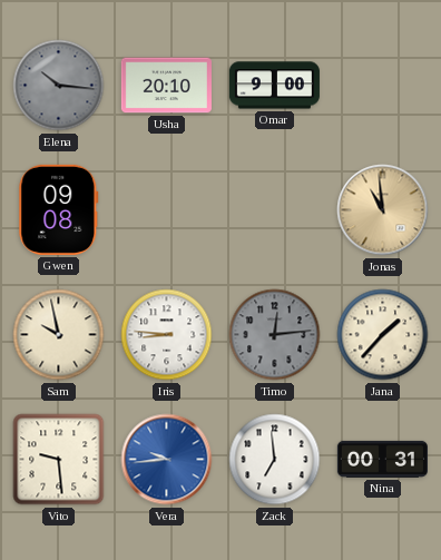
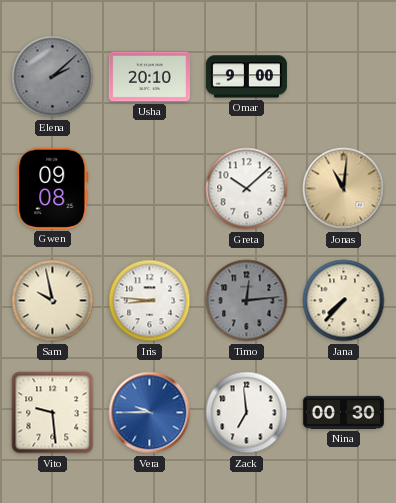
Elena: 10:16 -> 2:08
Greta: none -> 10:08
Jonas: 10:59 -> 11:01
Jana: 1:37 -> 7:37
Vera: 9:44 -> 9:45
Nina: 00:31 -> 00:30
